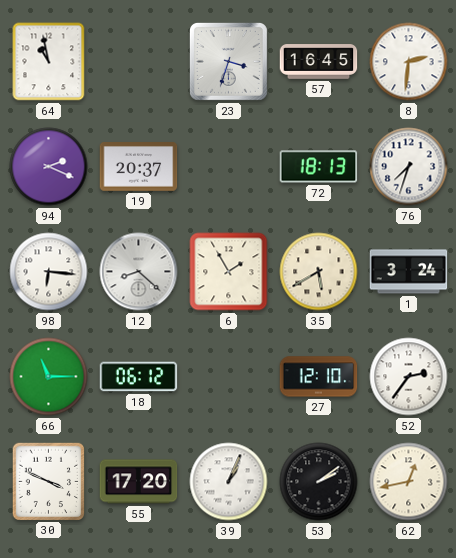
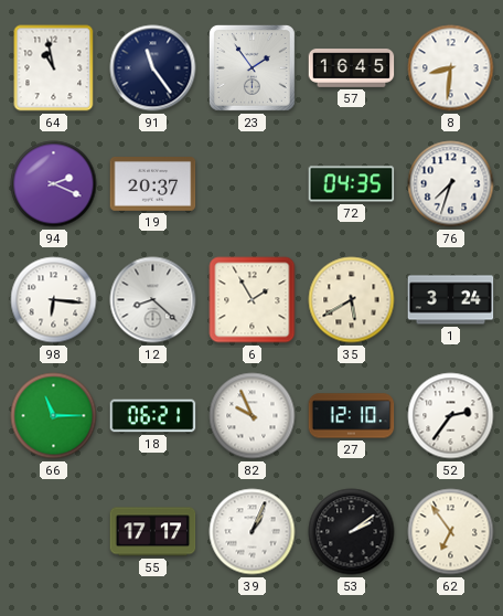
91: none -> 11:24
23: 3:33 -> 1:54
8: 2:31 -> 8:31
72: 18:13 -> 04:35
18: 06:12 -> 06:21
82: none -> 9:56
30: 3:49 -> none
55: 17:20 -> 17:17
62: 12:43 -> 6:54
